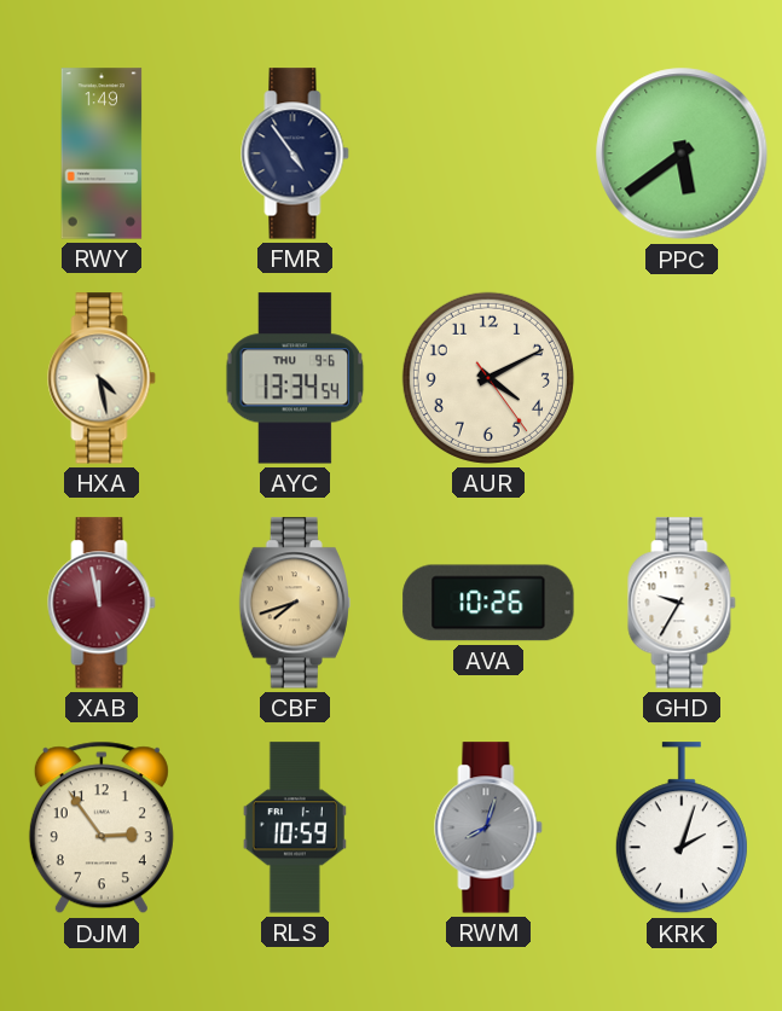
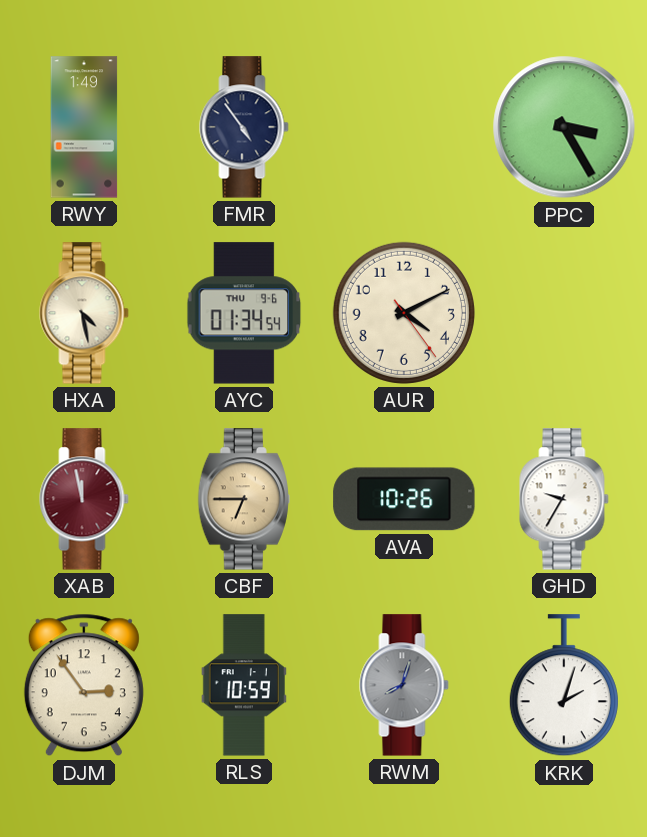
PPC: 5:39 -> 3:25
AYC: 13:34 -> 01:34
CBF: 7:42 -> 6:45
